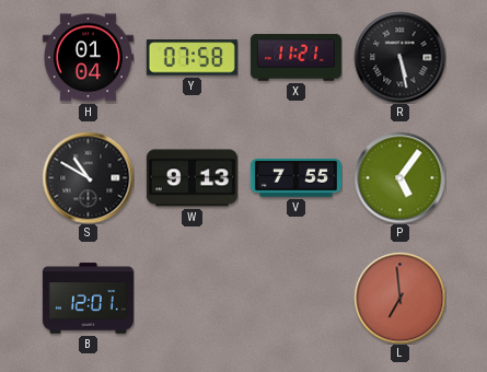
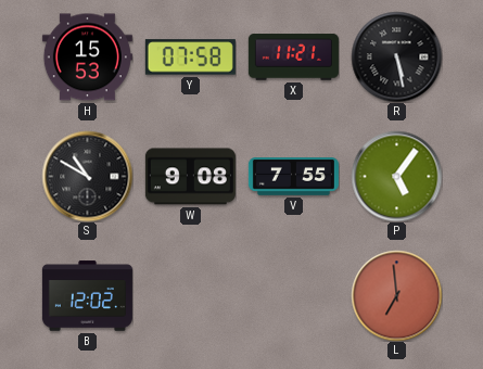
H: 01:04 -> 15:53
W: 9:13 -> 9:08
B: 12:01 -> 12:02
